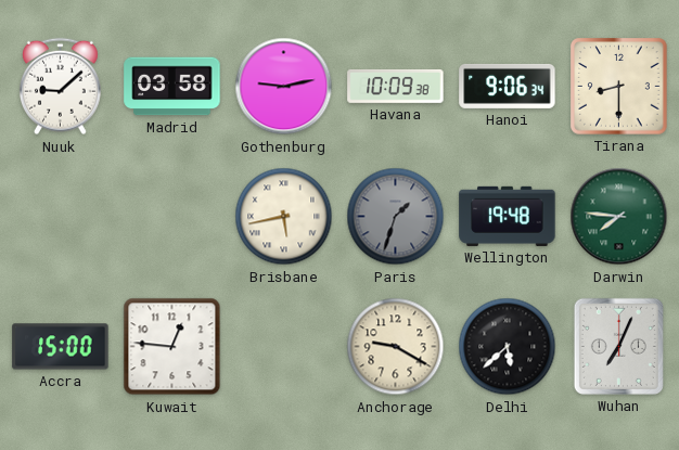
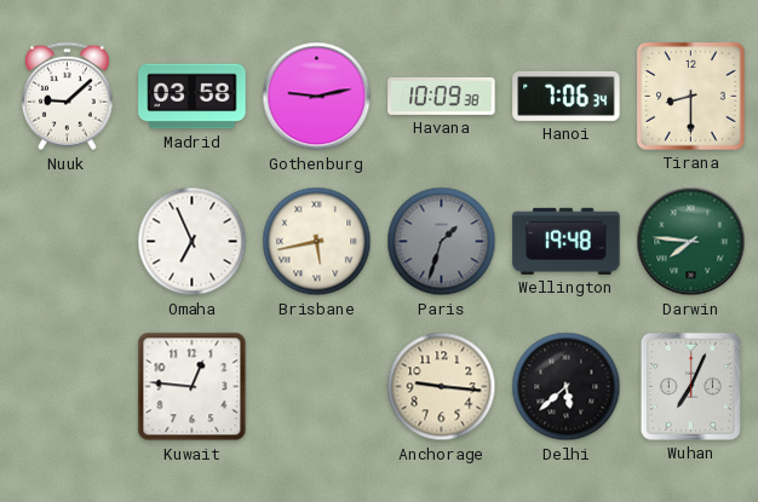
Hanoi: 9:06 -> 7:06
Omaha: none -> 6:56
Accra: 15:00 -> none
Anchorage: 9:20 -> 9:16
